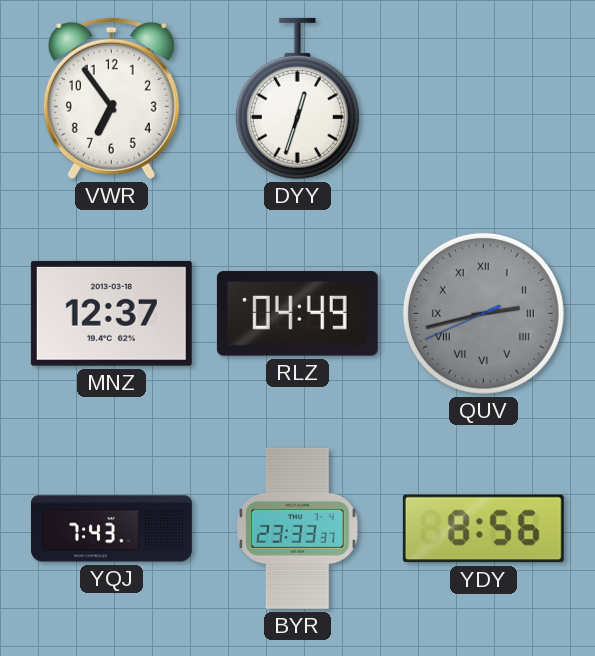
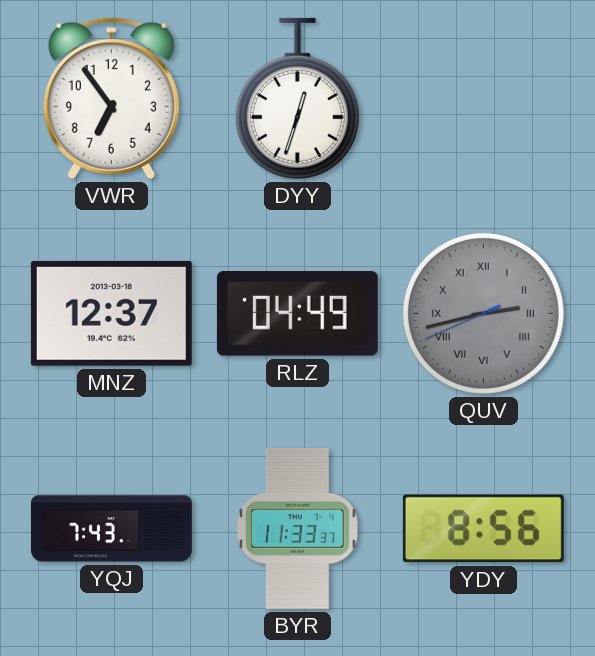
BYR: 23:33 -> 11:33
